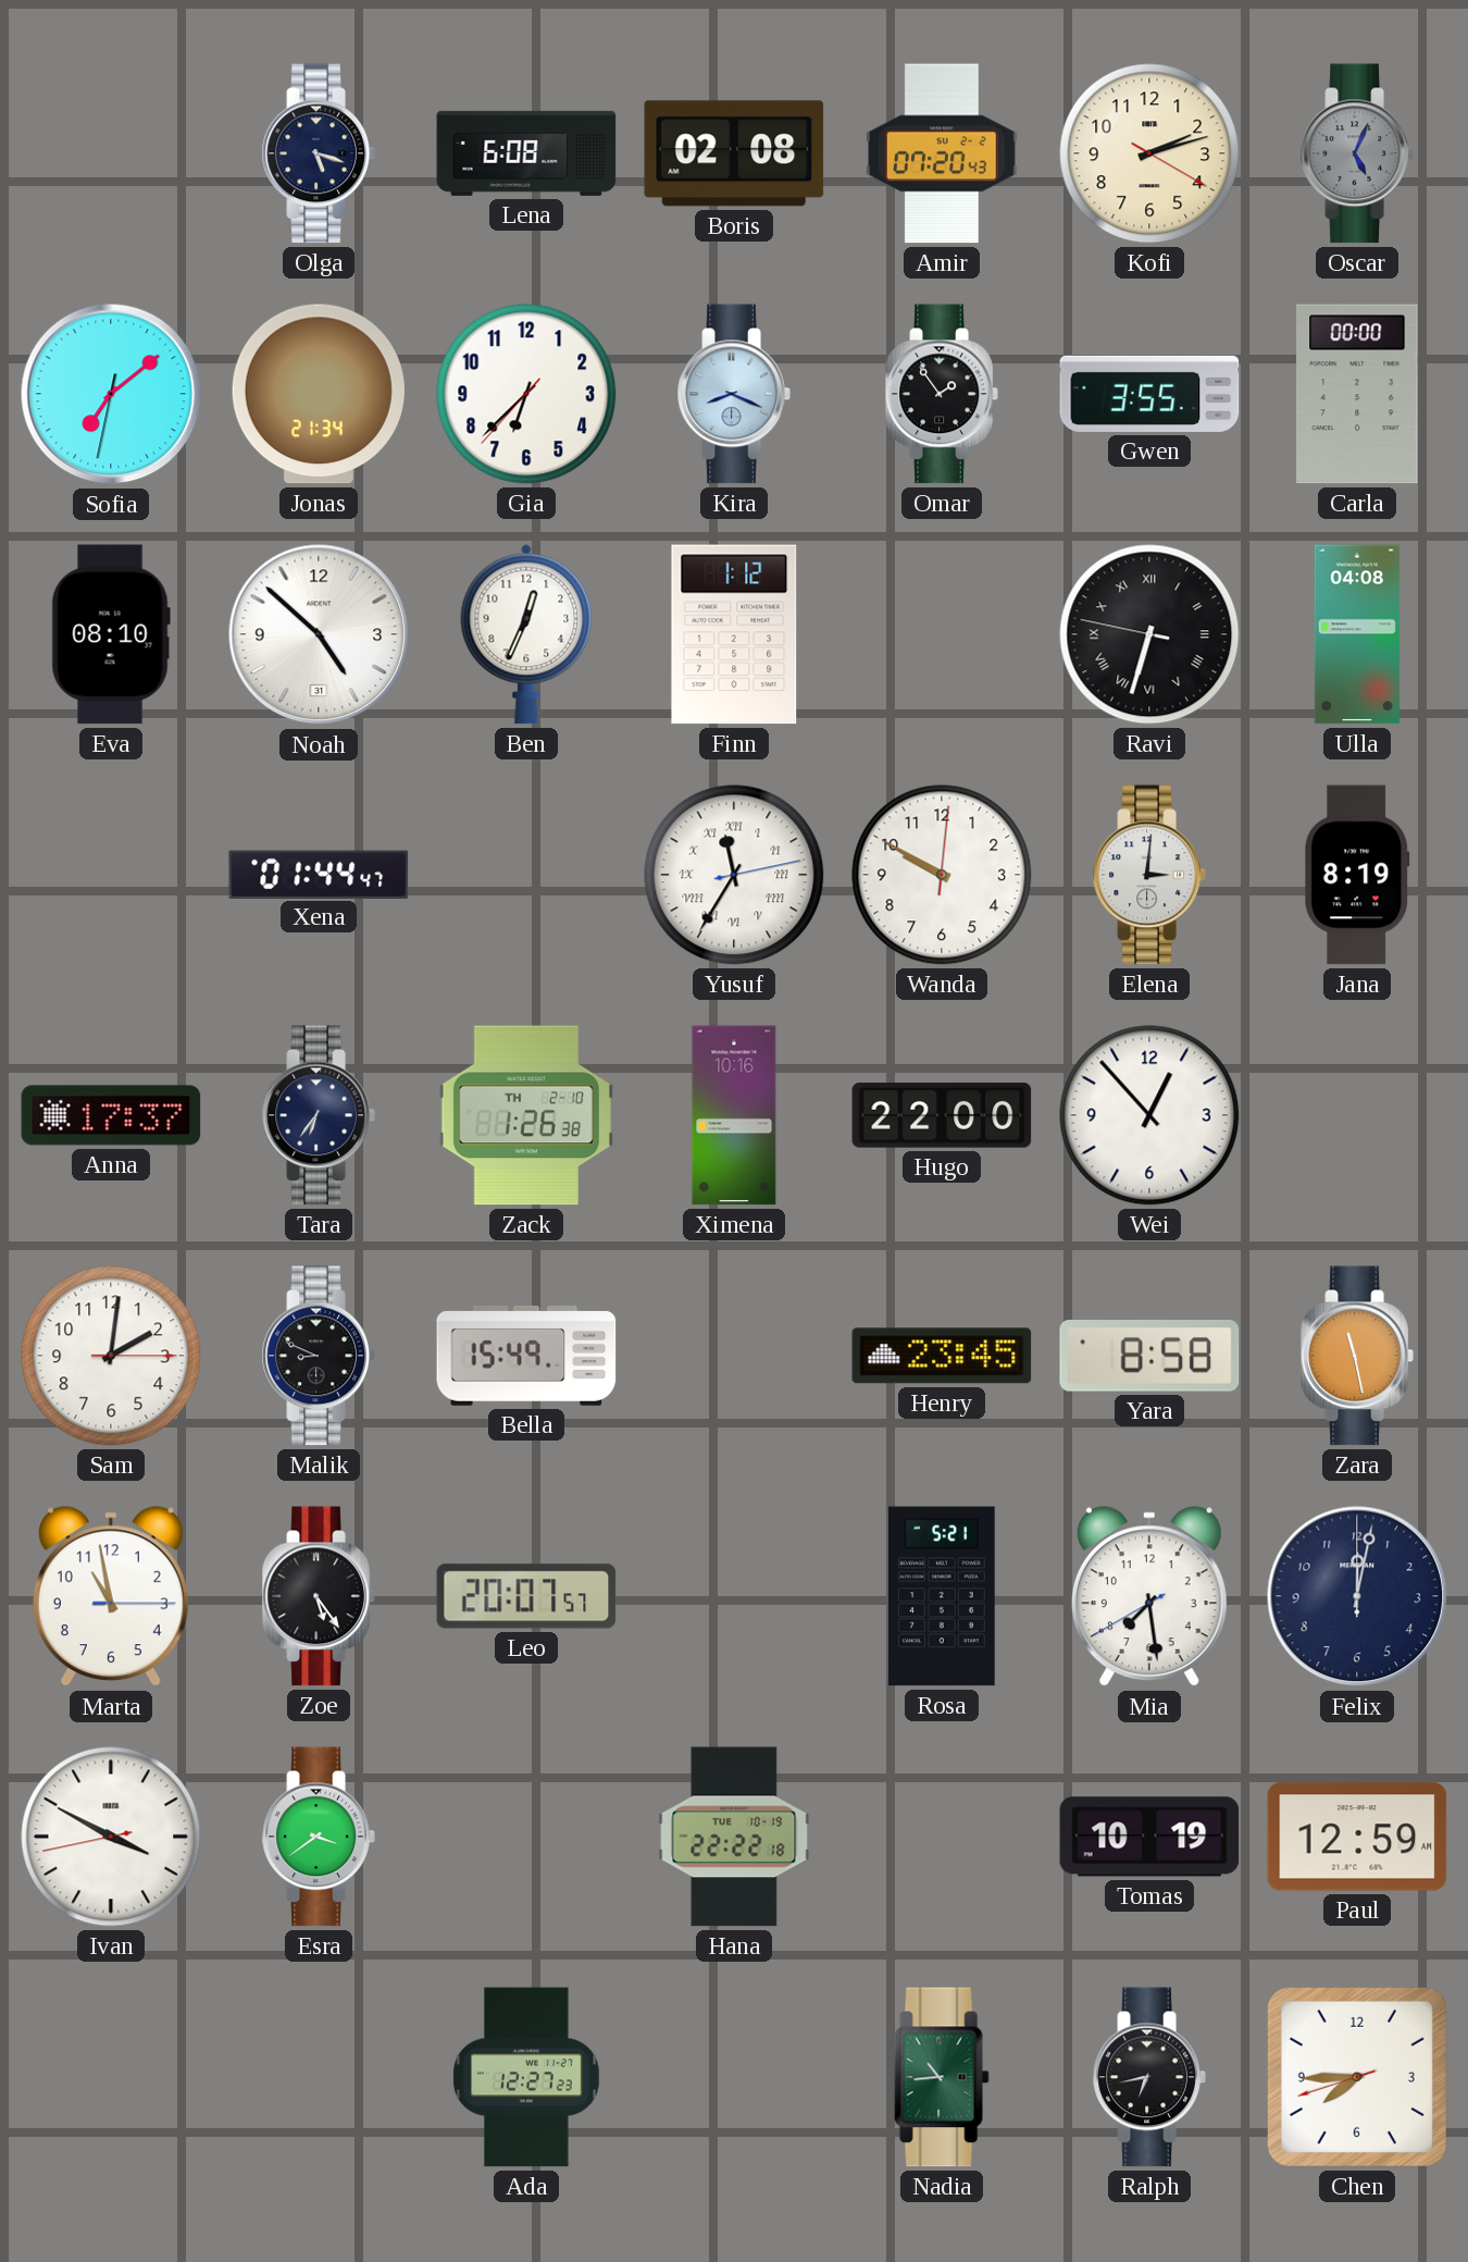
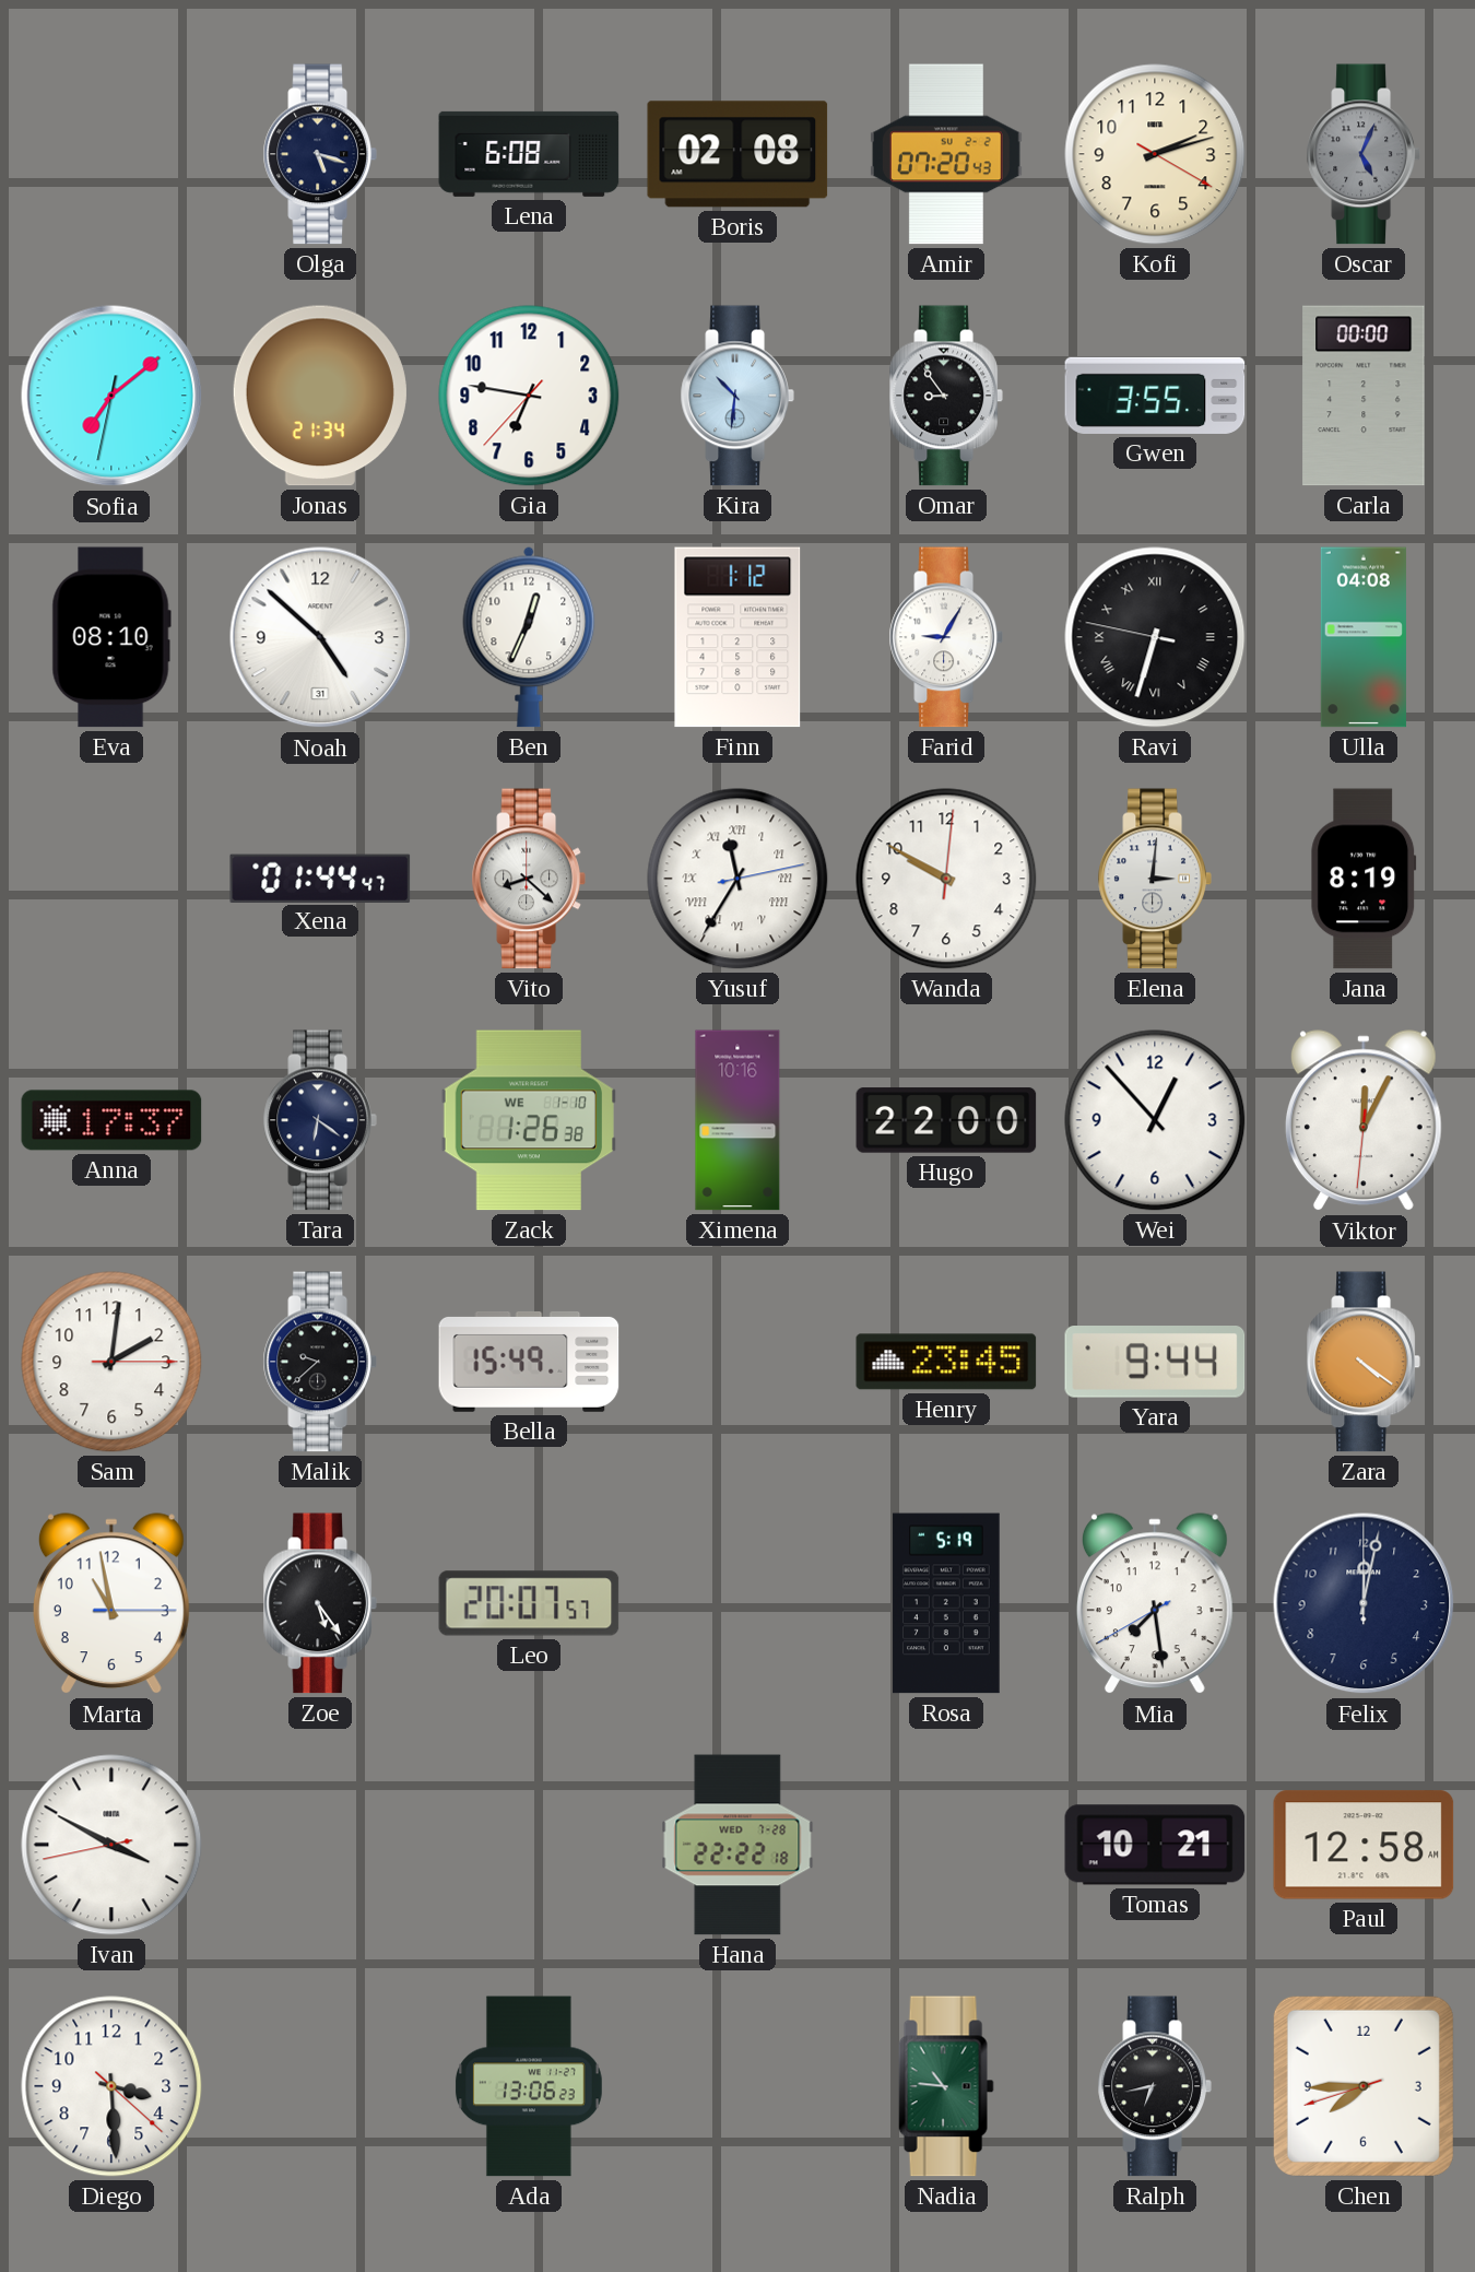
Gia: 6:37 -> 6:46
Kira: 8:19 -> 10:31
Omar: 1:54 -> 8:54
Farid: none -> 9:05
Vito: none -> 8:22
Tara: 6:36 -> 6:21
Zack date: TH 2-10 -> WE 1-10
Viktor: none -> 12:04
Malik: 8:49 -> 9:38
Yara: 8:58 -> 9:44
Zara: 11:28 -> 4:21
Rosa: 5:21 -> 5:19
Esra: 3:39 -> none
Hana date: TUE 10-19 -> WED 7-28
Tomas: 10:19 -> 10:21
Paul: 12:59 -> 12:58
Diego: none -> 3:29
Ada: 12:27 -> 13:06
Nadia: 10:44 -> 10:46
